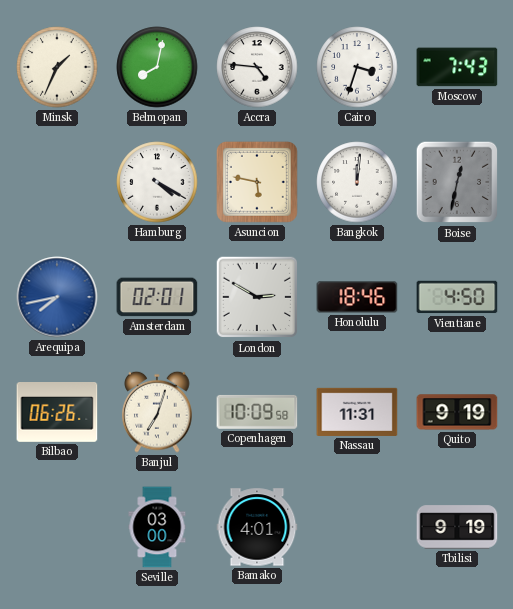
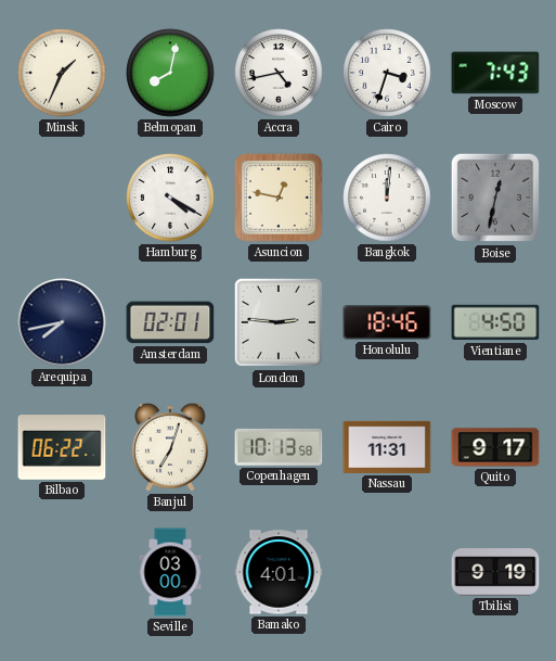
Accra: 4:46 -> 4:43
Asuncion: 5:47 -> 12:47
Arequipa dial: blue -> navy
London: 2:50 -> 2:46
Bilbao: 06:26 -> 06:22
Copenhagen: 10:09 -> 10:13
Quito: 9:19 -> 9:17
